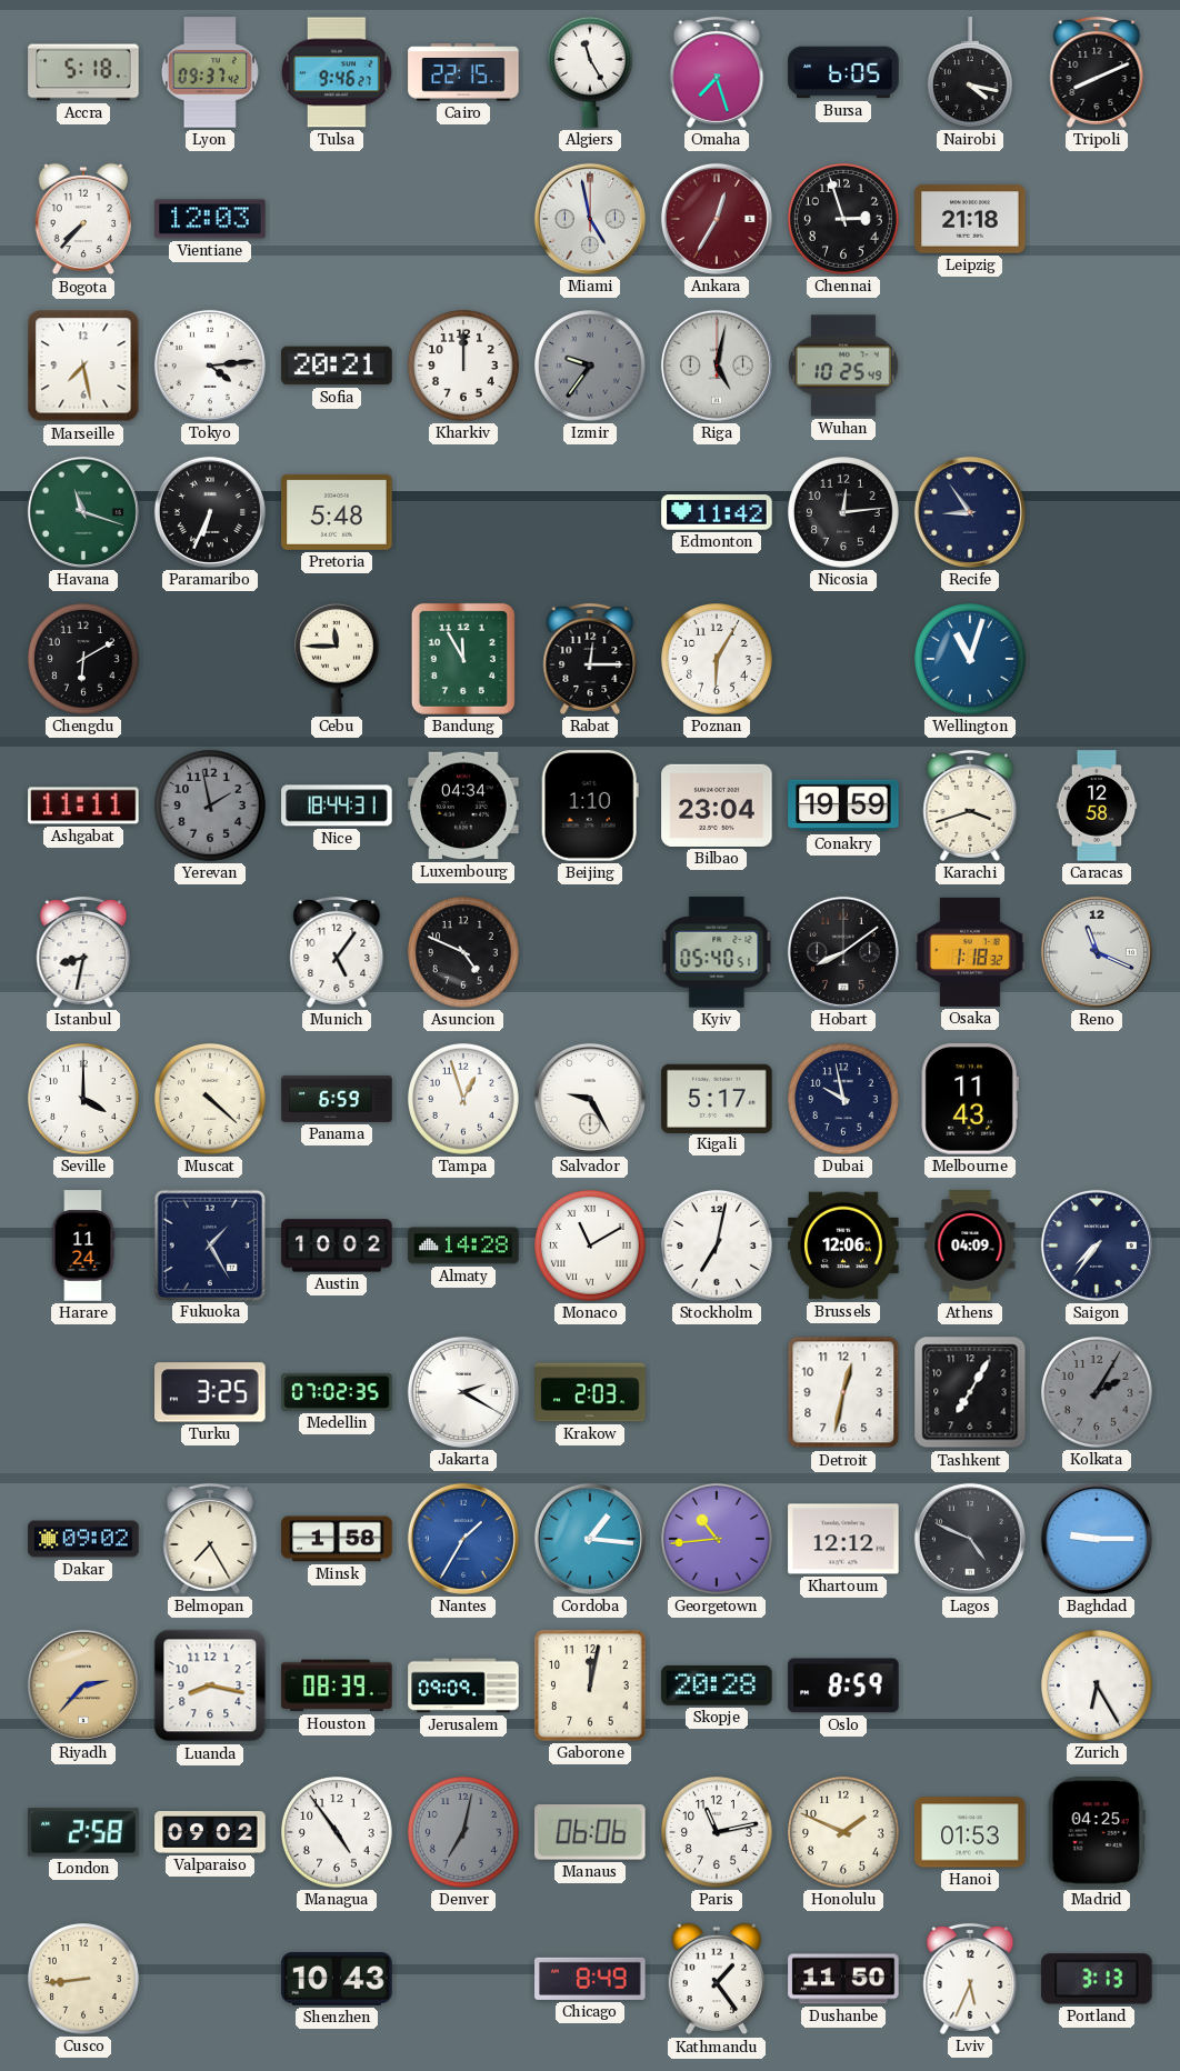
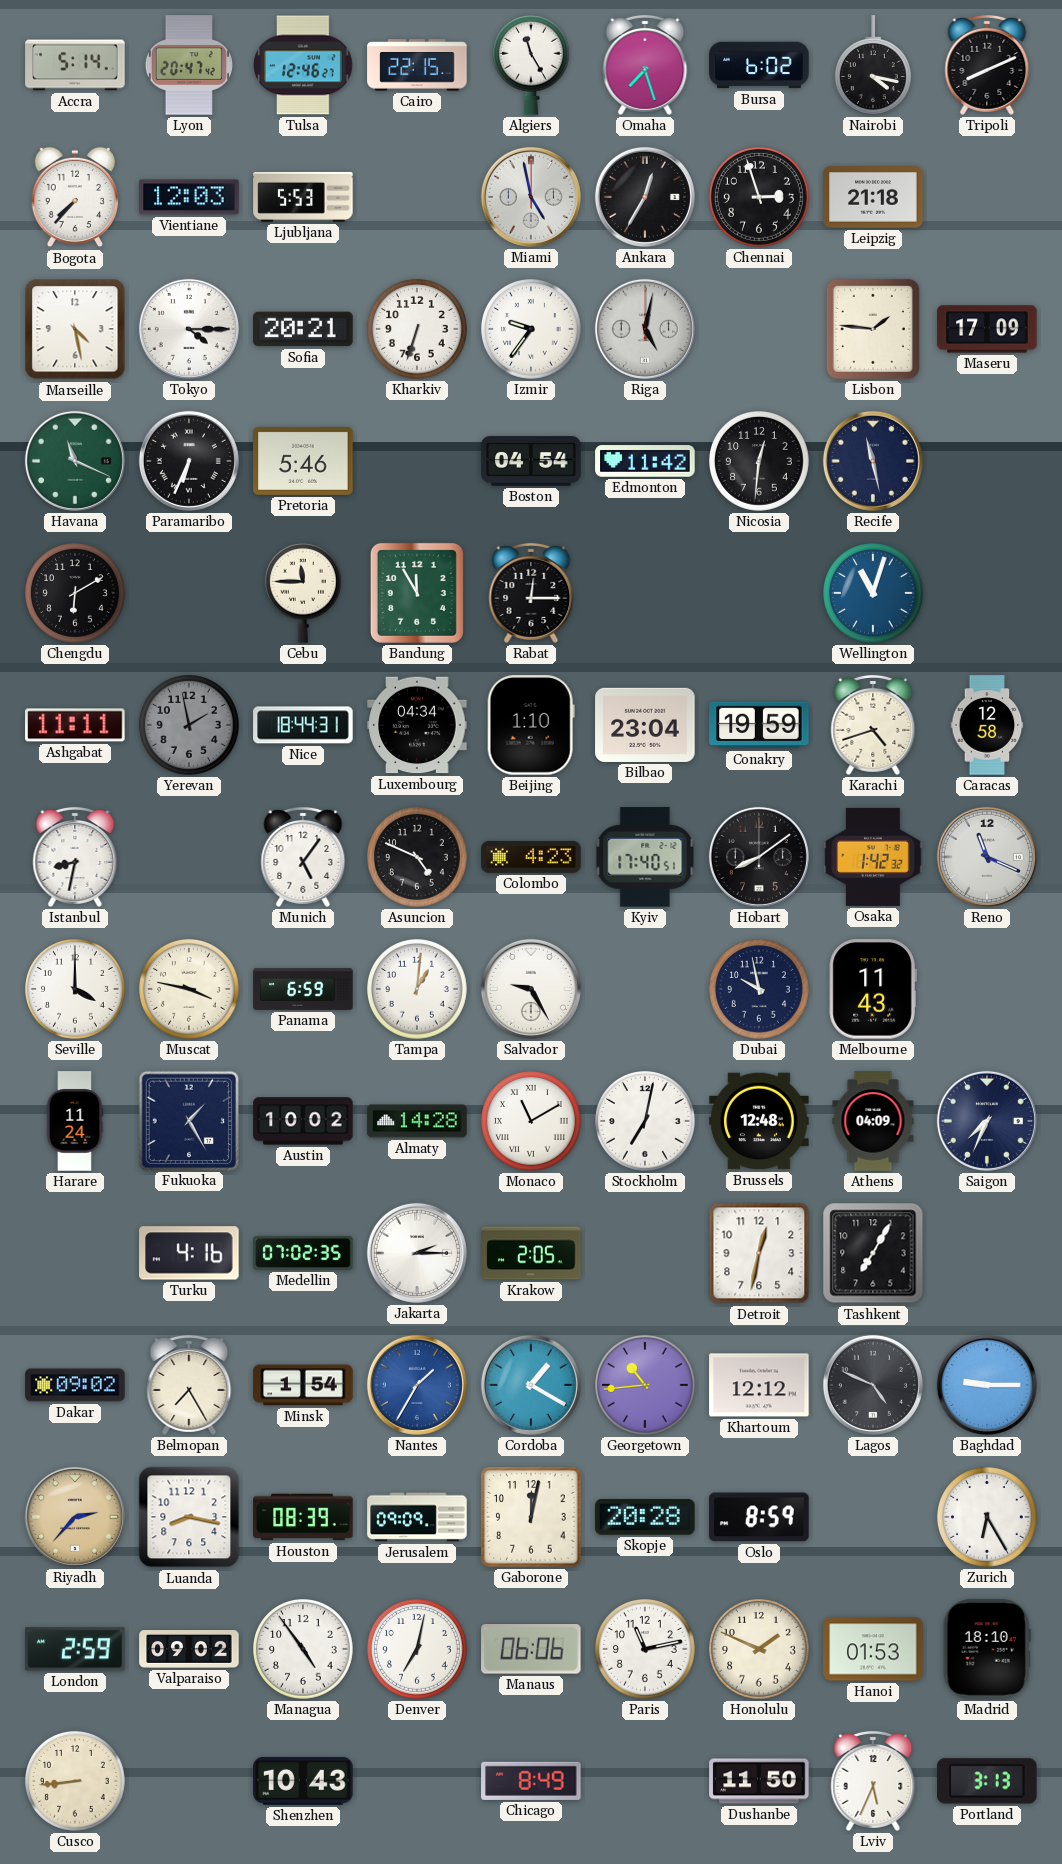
Accra: 5:18 -> 5:14
Lyon: 09:37 -> 20:47
Tulsa: 9:46 -> 12:46
Bursa: 6:05 -> 6:02
Ljubljana: none -> 5:53
Ankara dial: burgundy -> black
Marseille: 7:28 -> 4:28
Tokyo: 4:14 -> 4:15
Kharkiv: 12:00 -> 6:33
Izmir dial: grey -> white
Wuhan: 10:25 -> none
Lisbon: none -> 1:46
Maseru: none -> 17:09
Havana: 11:18 -> 11:19
Pretoria: 5:48 -> 5:46
Boston: none -> 04:54
Nicosia: 12:14 -> 12:31
Recife: 8:54 -> 11:28
Poznan: 6:05 -> none
Karachi: 3:42 -> 4:42
Colombo: none -> 4:23
Kyiv: 05:40 -> 17:40
Osaka: 1:18 -> 1:42
Muscat: 4:22 -> 3:47
Tampa: 12:57 -> 1:01
Kigali: 5:17 -> none
Brussels: 12:06 -> 12:48
Saigon: 7:36 -> 7:34
Turku: 3:25 -> 4:16
Jakarta: 2:20 -> 2:15
Krakow: 2:03 -> 2:05
Kolkata: 2:05 -> none
Minsk: 1:58 -> 1:54
Cordoba: 1:16 -> 1:20
London: 2:58 -> 2:59
Denver dial: grey -> white
Madrid: 04:25 -> 18:10
Kathmandu: 1:24 -> none
